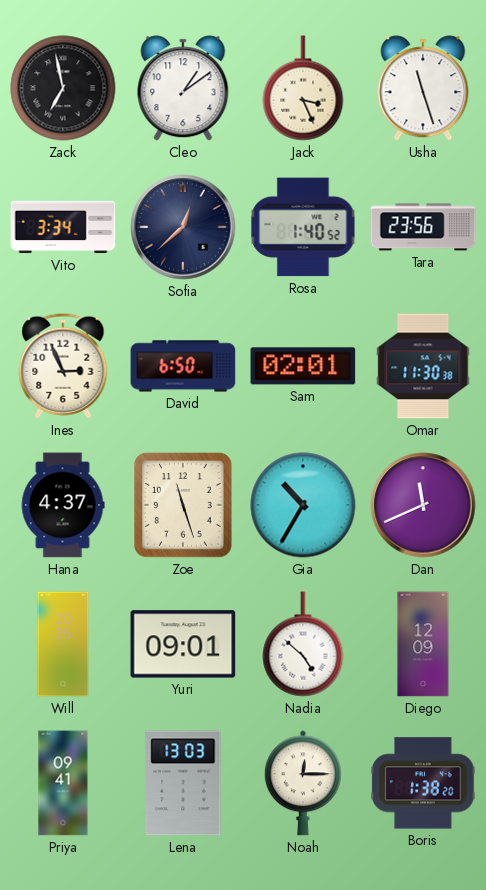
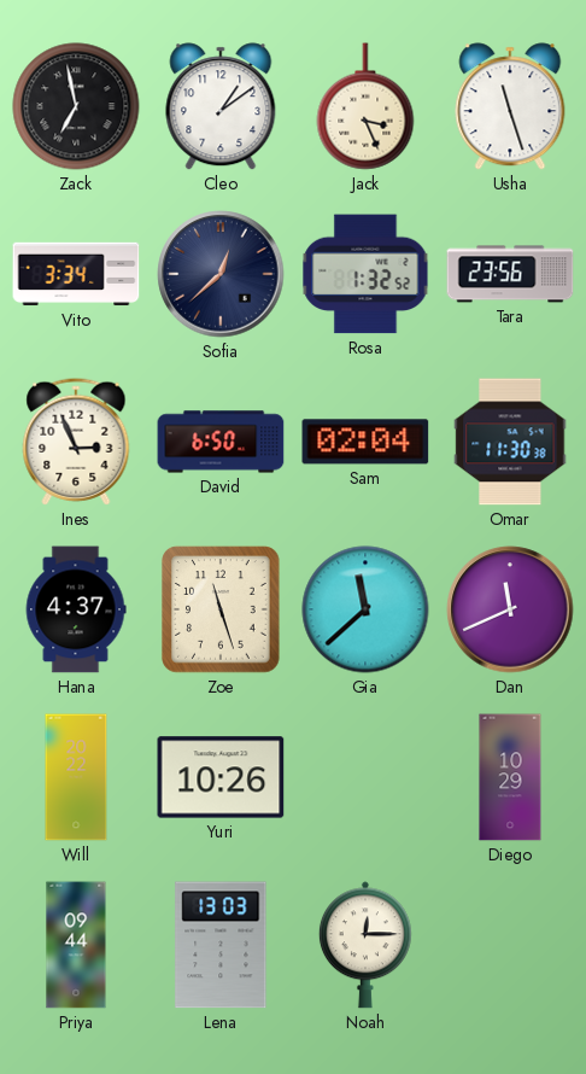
Rosa: 1:40 -> 1:32
Sam: 02:01 -> 02:04
Gia: 10:35 -> 11:38
Will: 20:25 -> 20:22
Yuri: 09:01 -> 10:26
Nadia: 4:52 -> none
Diego: 12:09 -> 10:29
Priya: 09:41 -> 09:44
Boris: 1:38 -> none
